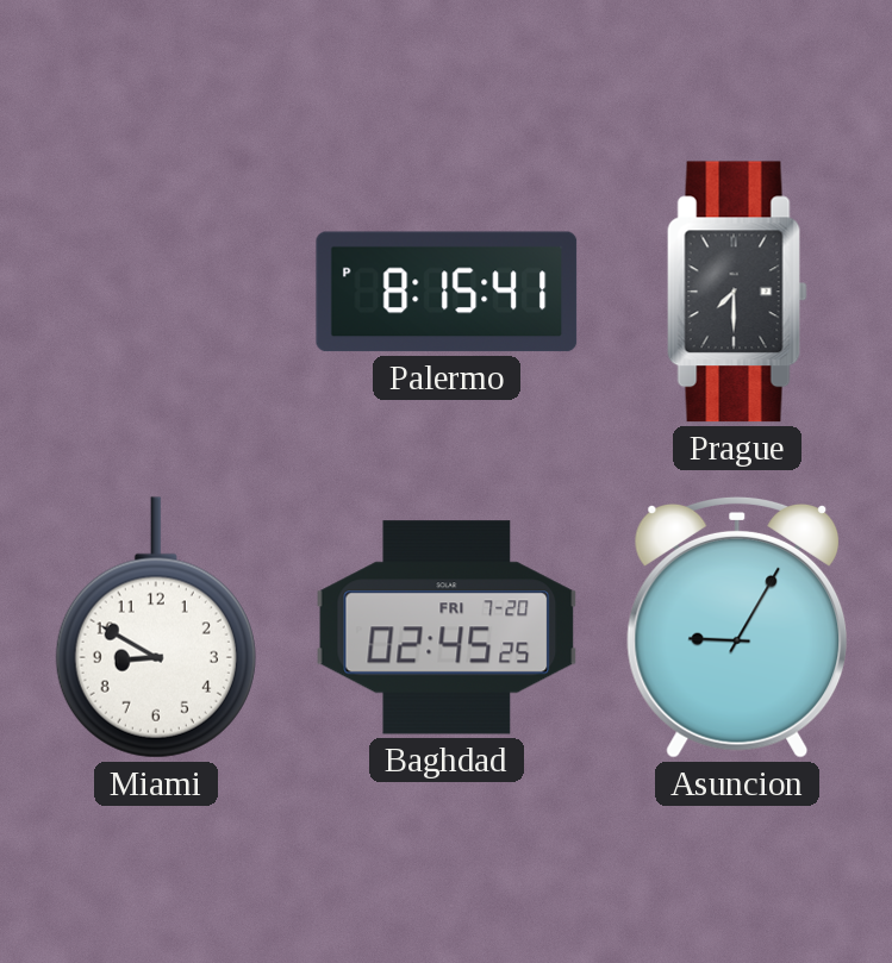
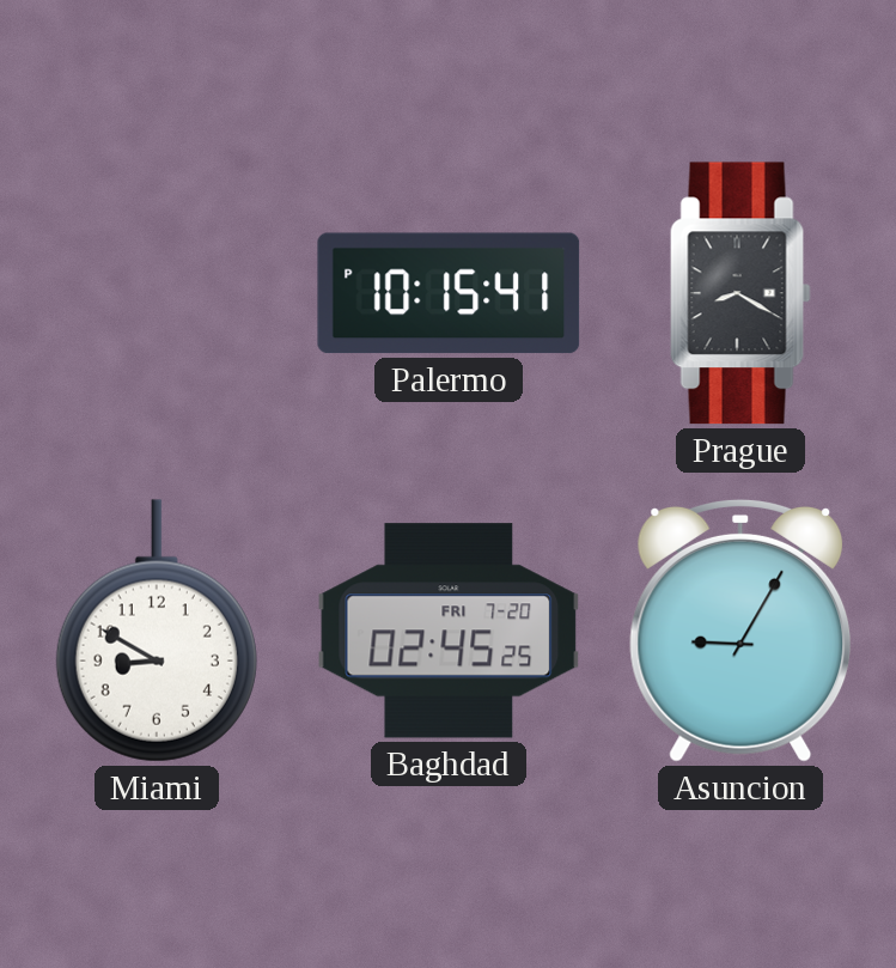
Palermo: 8:15 -> 10:15
Prague: 7:30 -> 8:20
